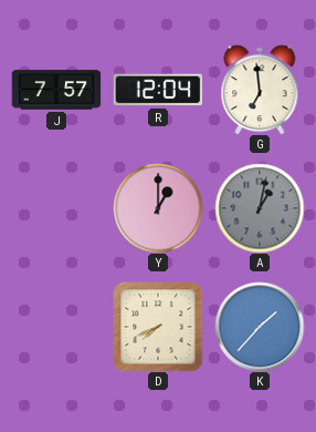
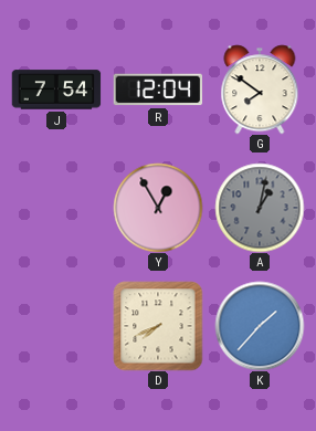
J: 7:57 -> 7:54
G: 6:59 -> 7:51
Y: 1:00 -> 12:55
